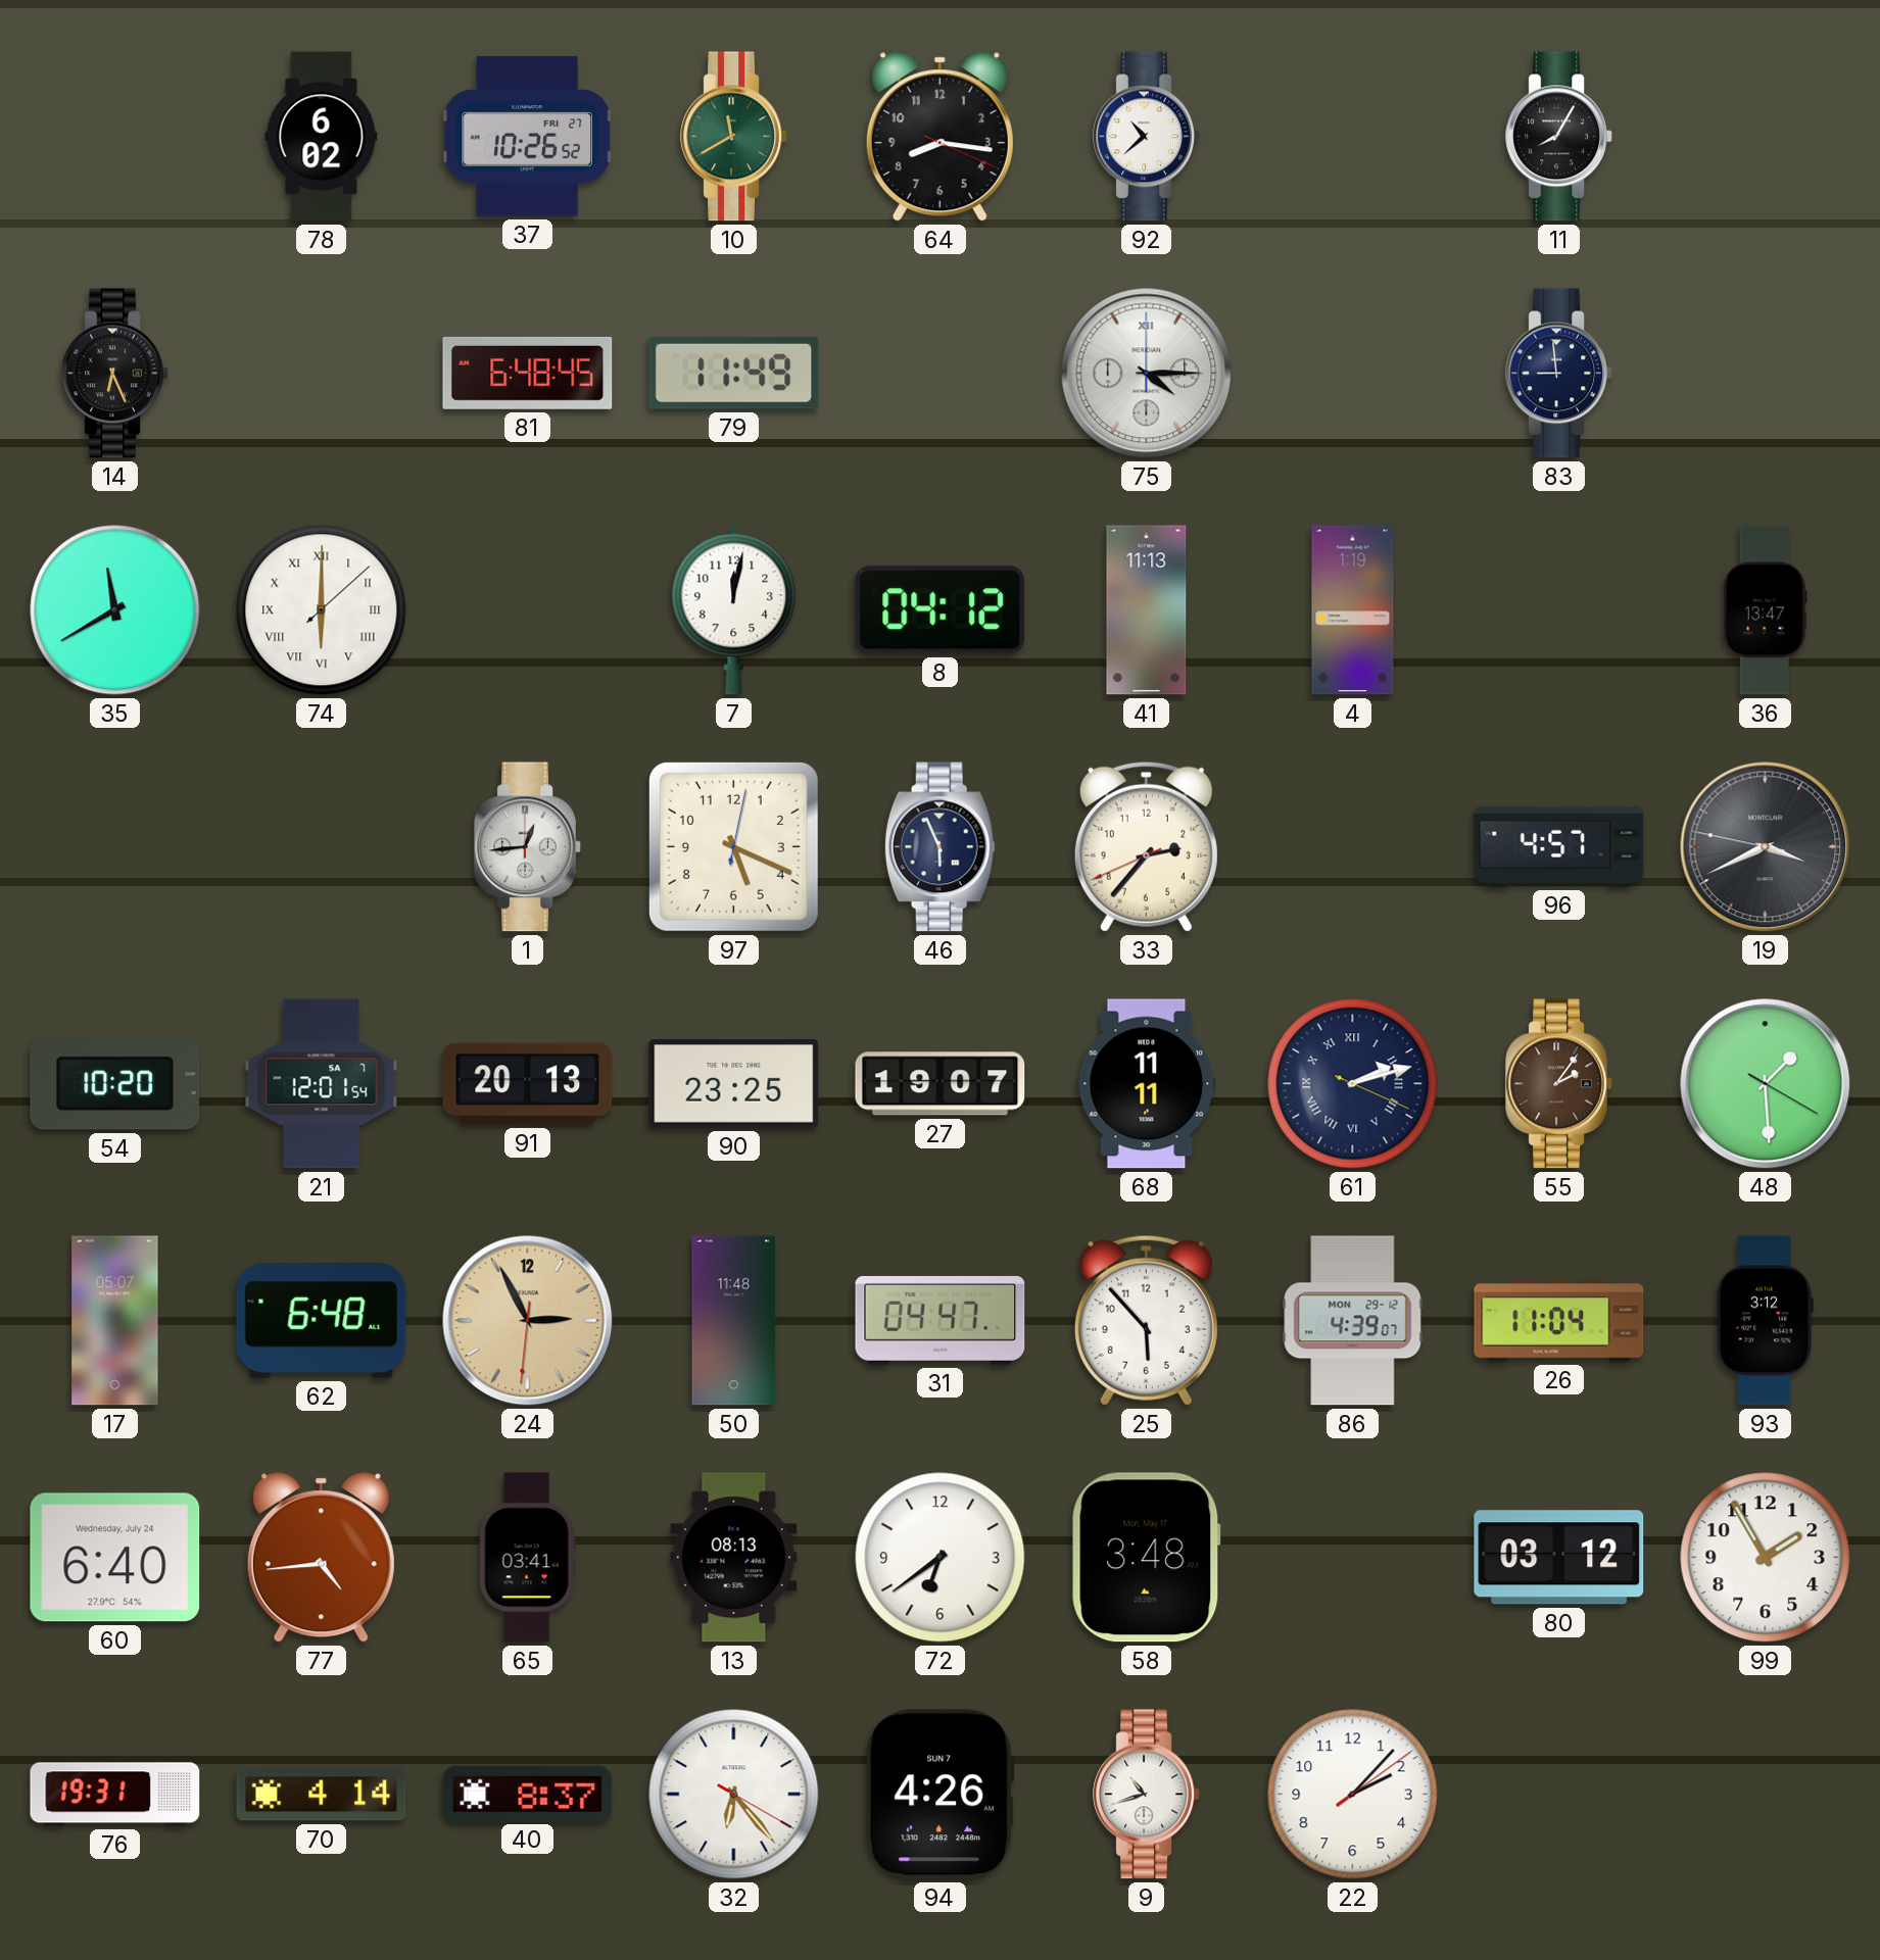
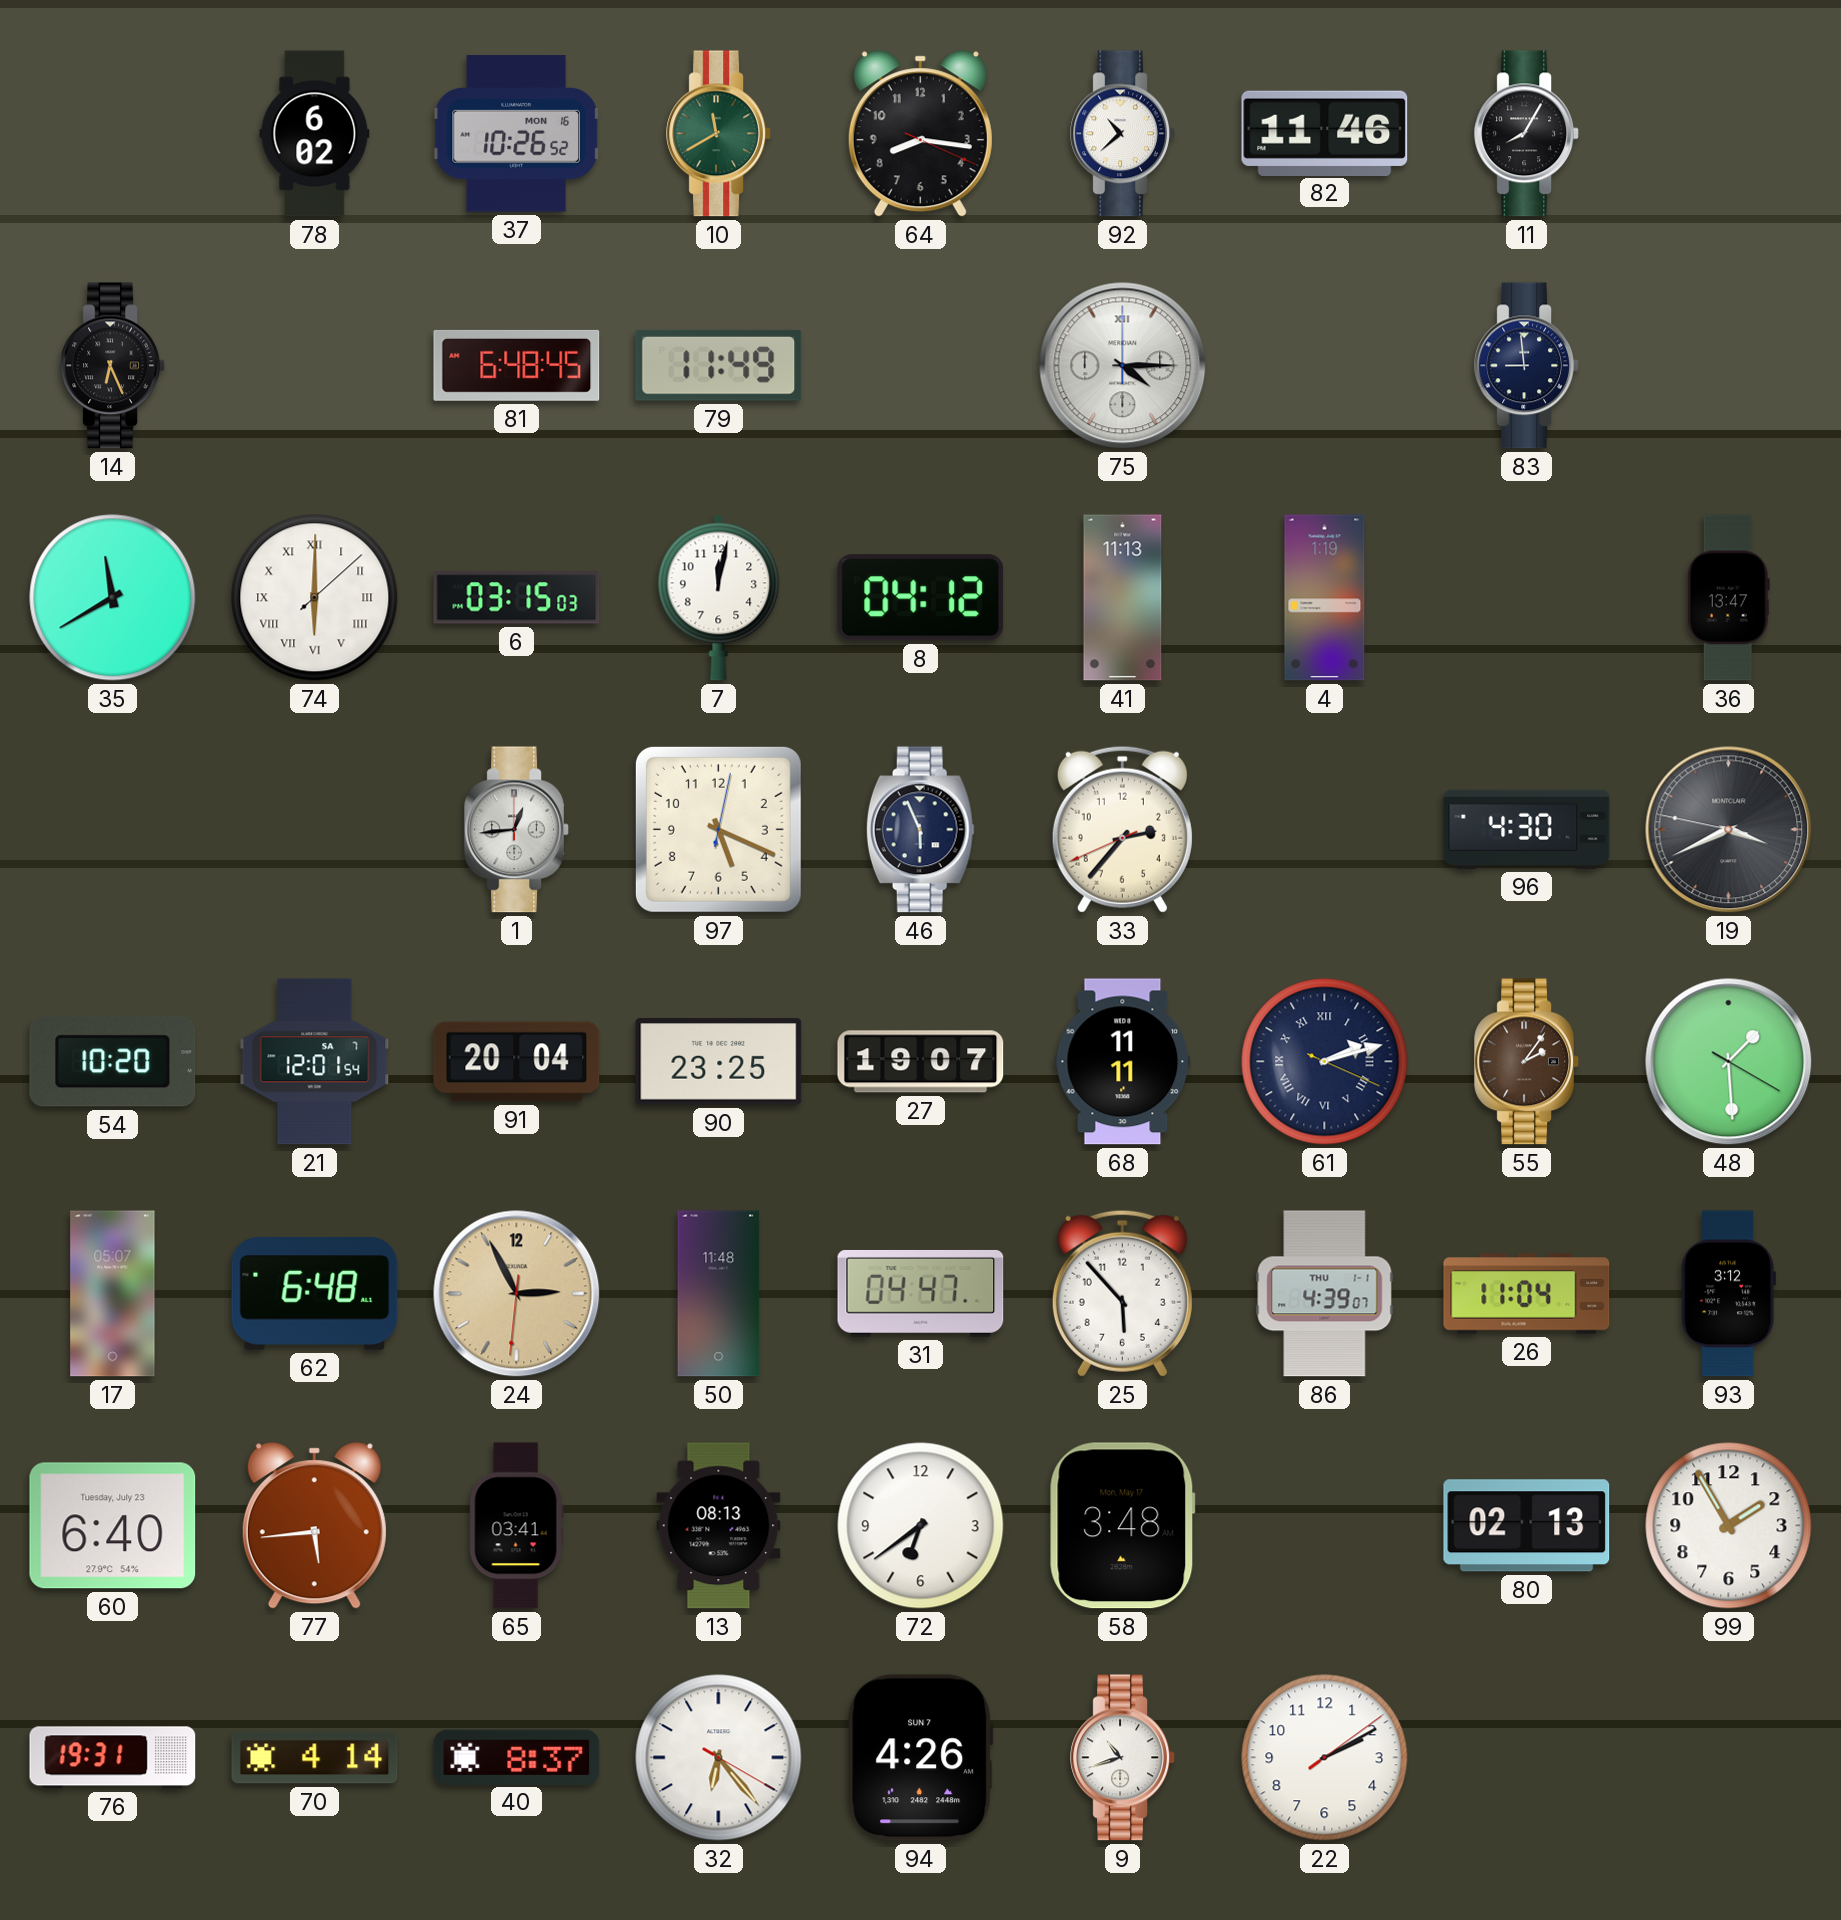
37 date: FRI 27 -> MON 16
82: none -> 11:46
6: none -> 03:15
96: 4:57 -> 4:30
91: 20:13 -> 20:04
86 date: MON 29-12 -> THU 1-1
60 date: Wednesday, July 24 -> Tuesday, July 23
77: 4:44 -> 5:44
80: 03:12 -> 02:13
22: 2:07 -> 2:10
